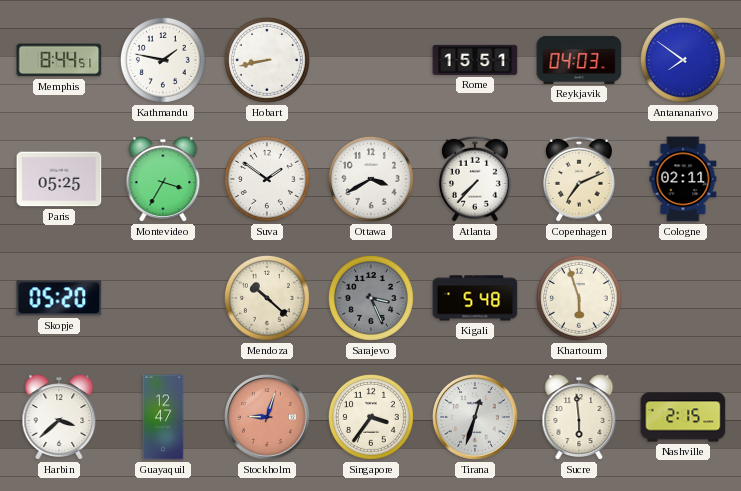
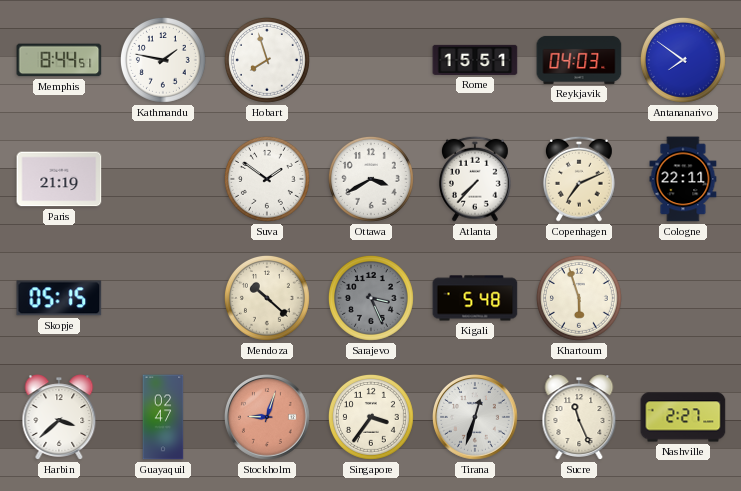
Hobart: 8:43 -> 7:57
Paris: 05:25 -> 21:19
Montevideo: 3:35 -> none
Cologne: 02:11 -> 22:11
Skopje: 05:20 -> 05:15
Guayaquil: 12:47 -> 02:47
Sucre: 5:59 -> 11:26
Nashville: 2:15 -> 2:27
